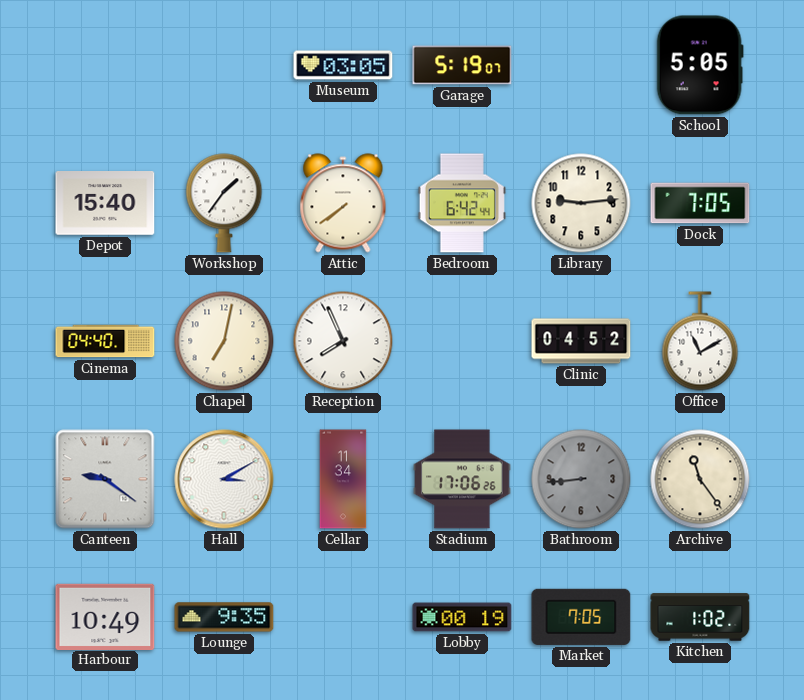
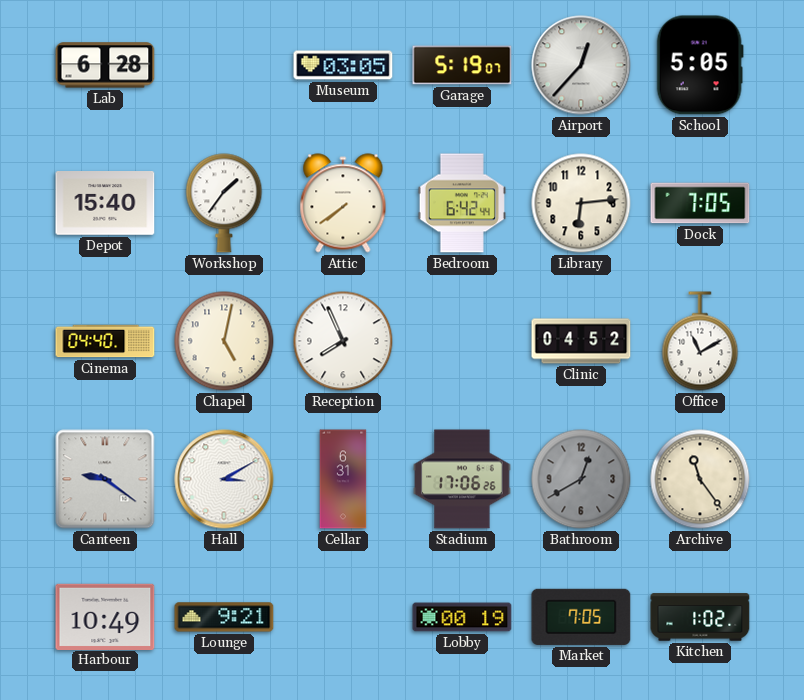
Lab: none -> 6:28
Airport: none -> 12:37
Library: 9:14 -> 6:14
Chapel: 7:02 -> 5:02
Cellar: 11:34 -> 6:31
Bathroom: 8:44 -> 12:40
Lounge: 9:35 -> 9:21
